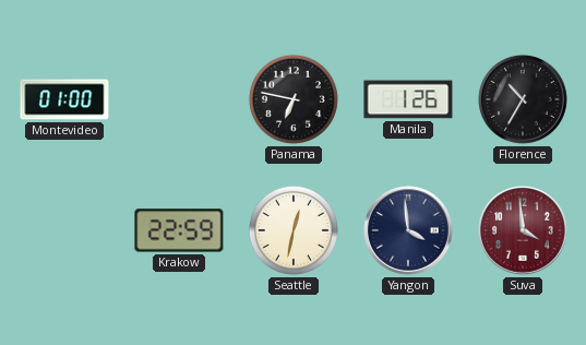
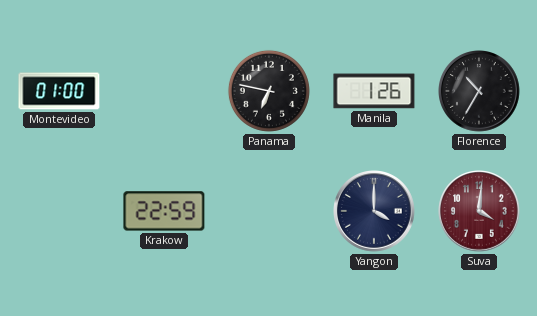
Seattle: 12:32 -> none
Yangon: 3:59 -> 4:00
Suva: 3:59 -> 4:01
